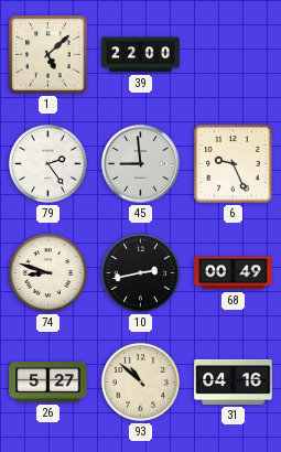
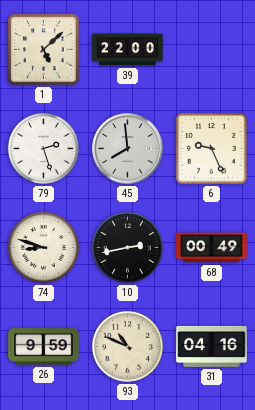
79: 2:24 -> 2:27
45: 8:59 -> 7:59
26: 5:27 -> 9:59
93: 10:52 -> 10:49
